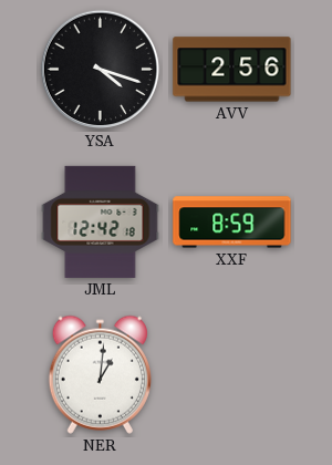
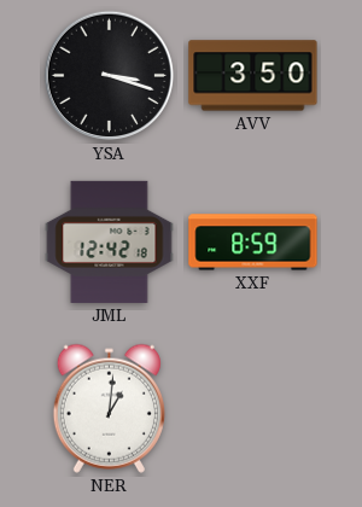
YSA: 4:18 -> 3:18
AVV: 2:56 -> 3:50
